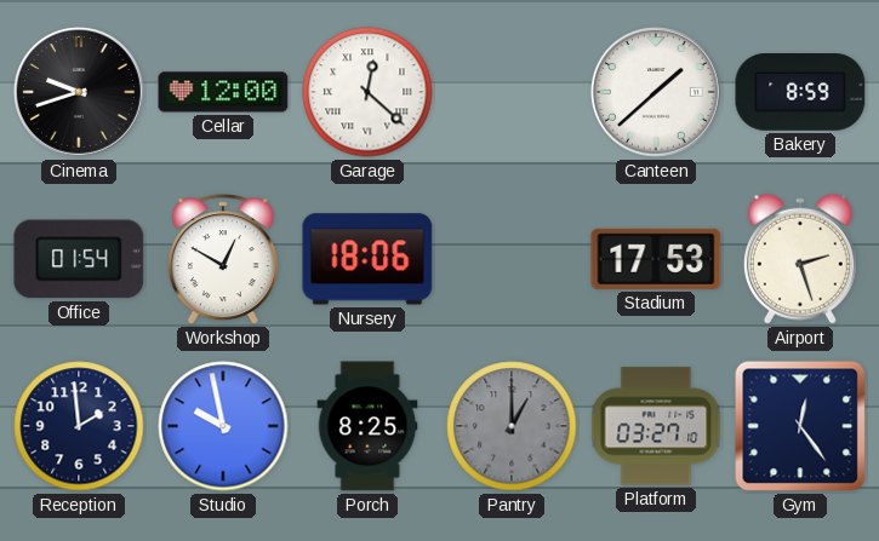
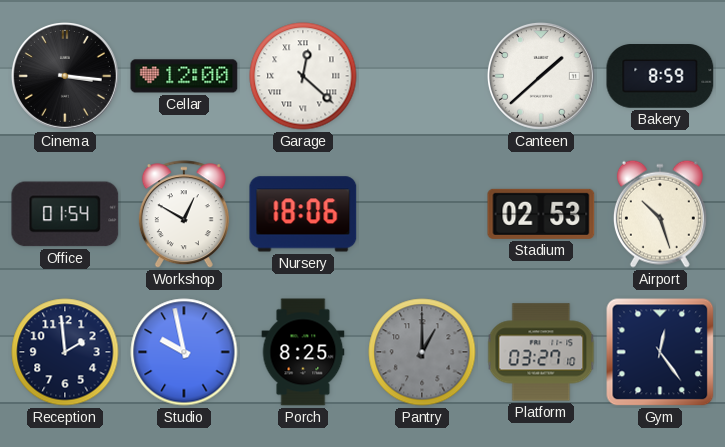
Cinema: 9:42 -> 3:16
Stadium: 17:53 -> 02:53
Airport: 2:27 -> 10:27
